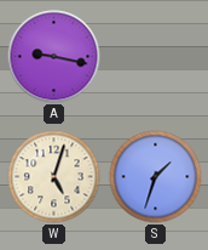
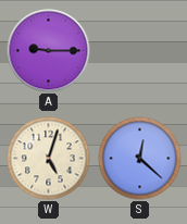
A: 9:17 -> 9:15
S: 1:33 -> 12:22
